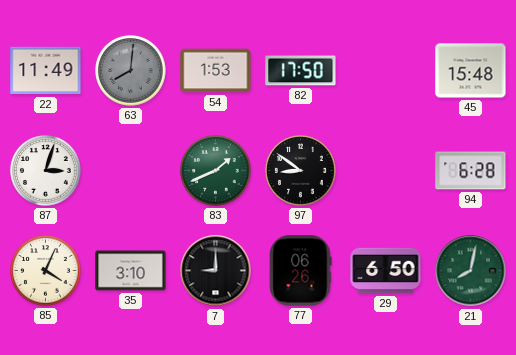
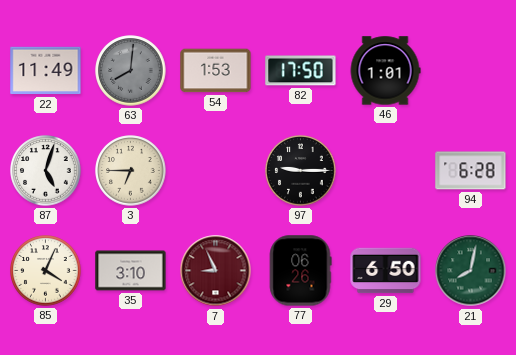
46: none -> 1:01
45: 15:48 -> none
87: 3:03 -> 5:03
3: none -> 6:45
83: 1:41 -> none
97: 8:51 -> 9:15
7: 9:00 -> 8:56
7 dial: black -> burgundy
